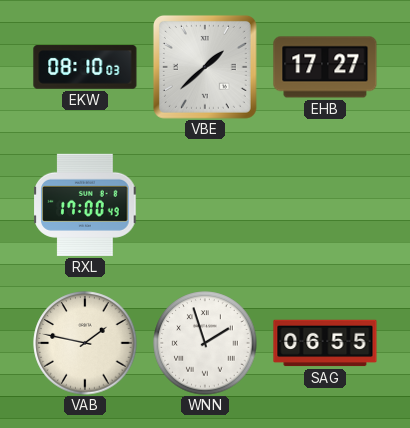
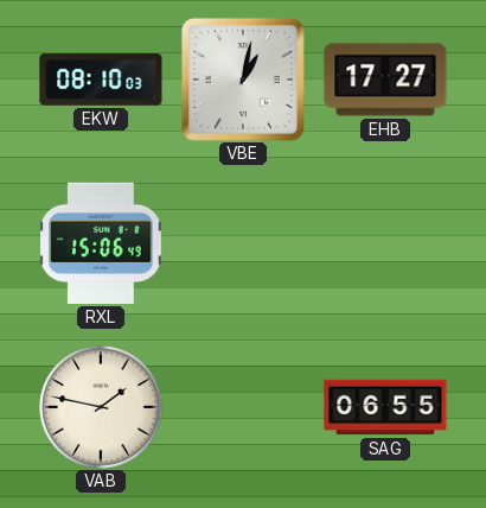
VBE: 1:38 -> 1:02
RXL: 17:00 -> 15:06
WNN: 1:57 -> none
